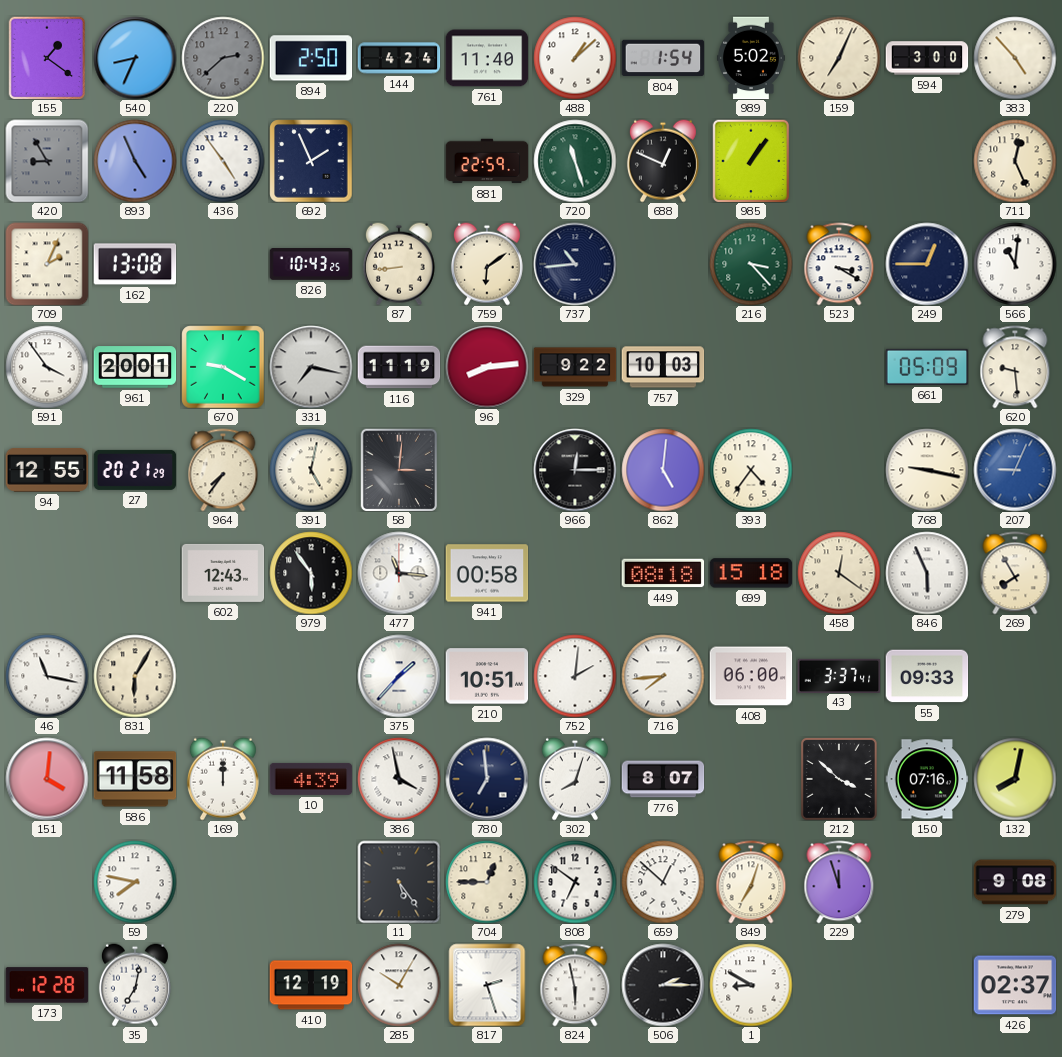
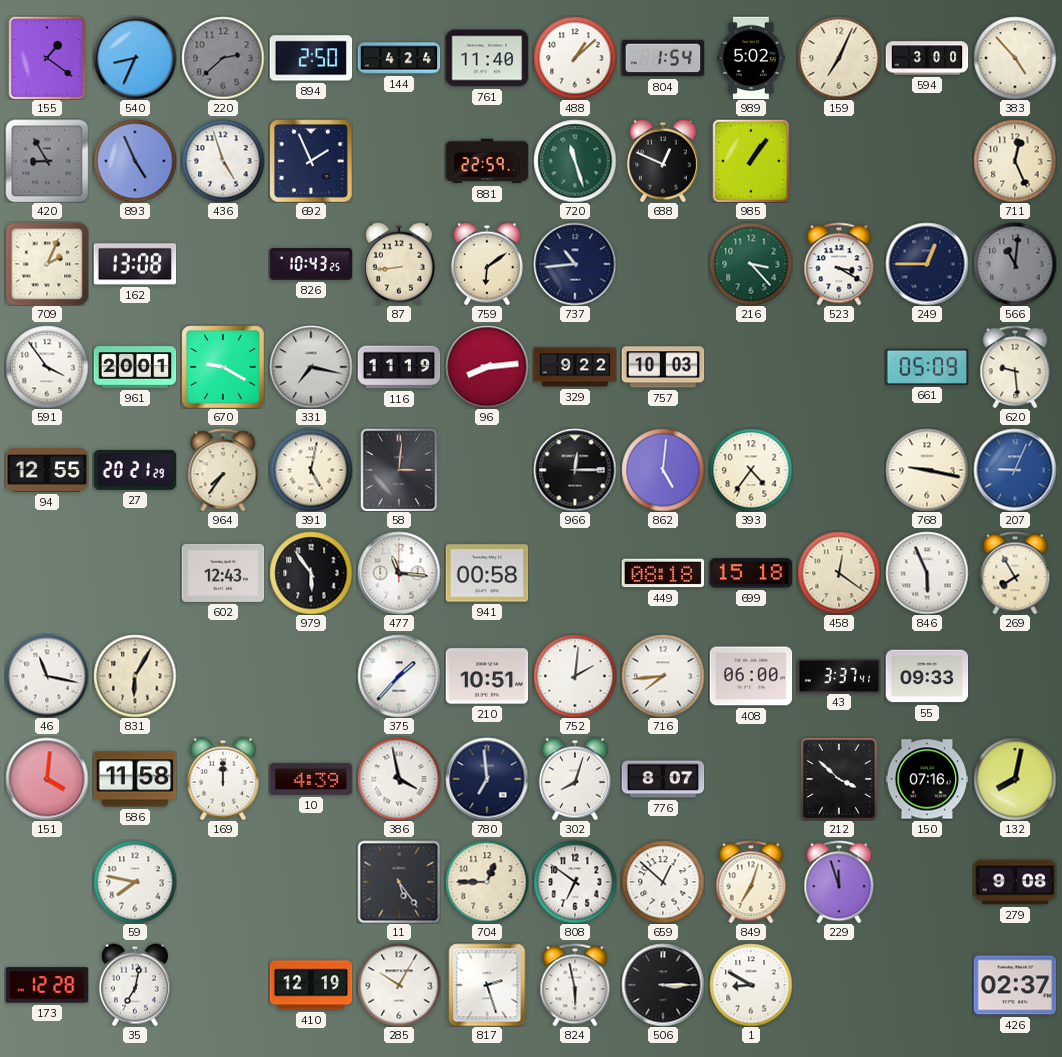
436: 4:54 -> 4:57
566 dial: white -> grey
506: 2:15 -> 3:15
